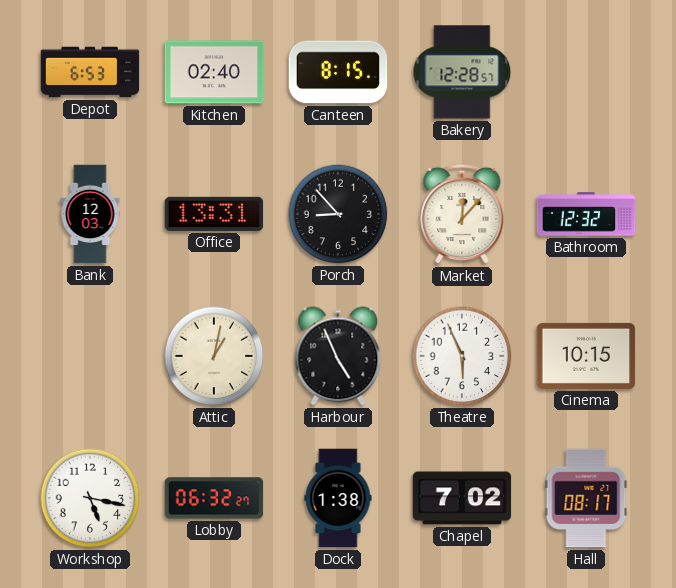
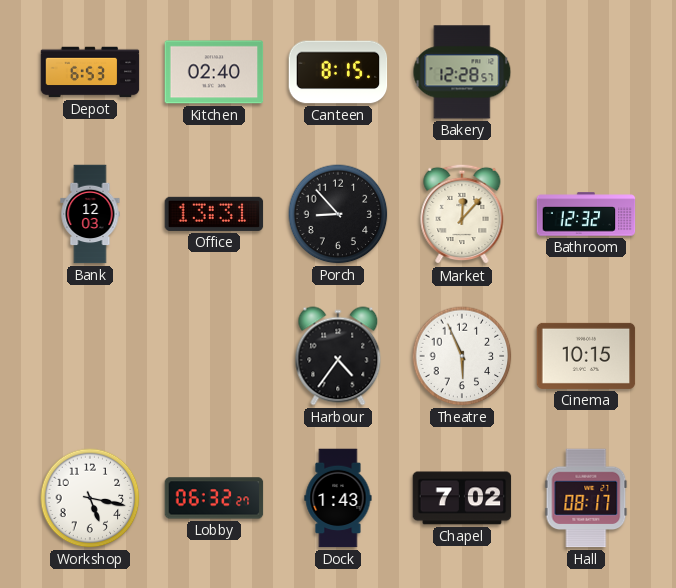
Attic: 1:02 -> none
Harbour: 4:56 -> 4:36
Dock: 1:38 -> 1:43
